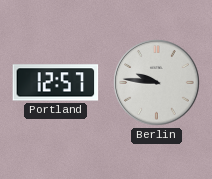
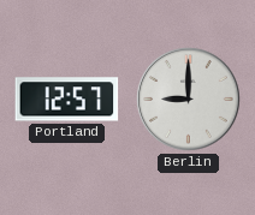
Berlin: 9:46 -> 9:00
